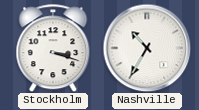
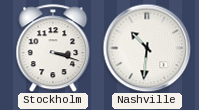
Nashville: 10:35 -> 10:31
